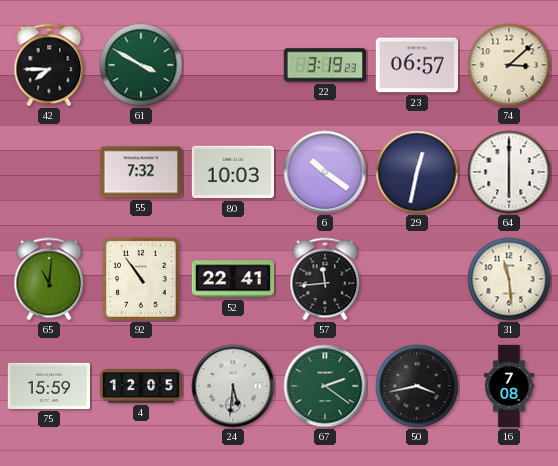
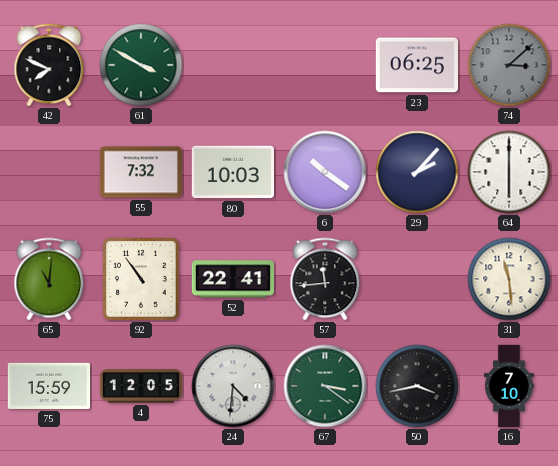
42: 7:45 -> 7:49
22: 3:19 -> none
23: 06:57 -> 06:25
74 dial: cream -> grey
29: 12:32 -> 2:07
24: 5:31 -> 4:31
67: 2:21 -> 3:21
16: 7:08 -> 7:10
